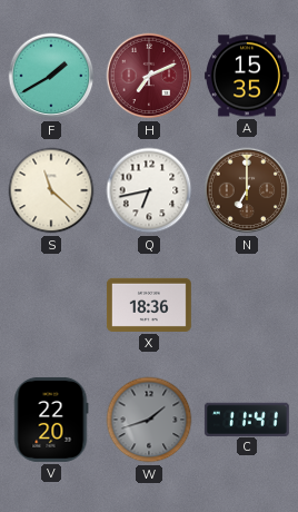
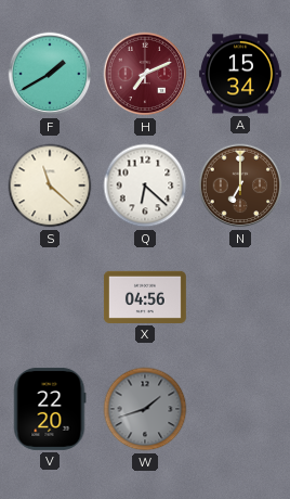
A: 15:35 -> 15:34
Q: 6:43 -> 6:22
X: 18:36 -> 04:56
C: 11:41 -> none
